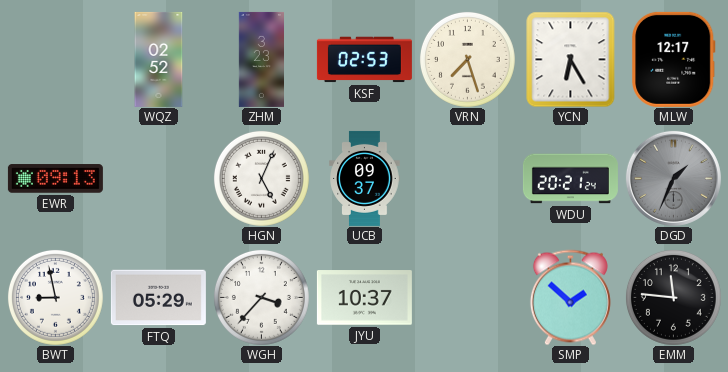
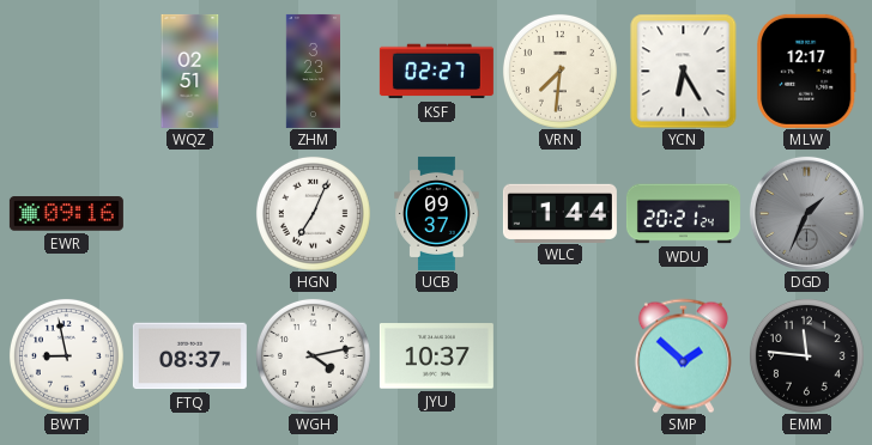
WQZ: 02:52 -> 02:51
KSF: 02:53 -> 02:27
VRN: 7:27 -> 7:31
EWR: 09:13 -> 09:16
HGN: 5:04 -> 7:04
WLC: none -> 1:44
FTQ: 05:29 -> 08:37
WGH: 3:37 -> 4:13
